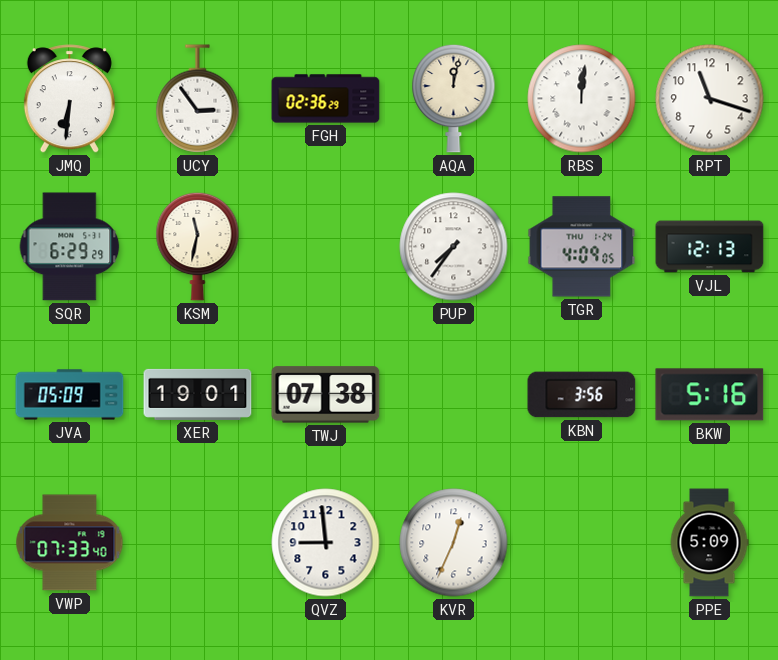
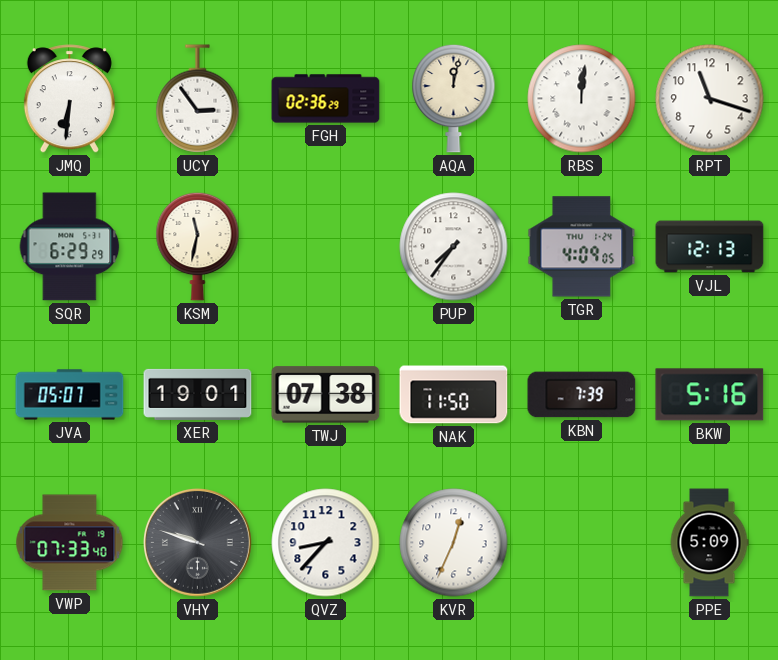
JVA: 05:09 -> 05:07
NAK: none -> 11:50
KBN: 3:56 -> 7:39
VHY: none -> 9:48
QVZ: 8:59 -> 8:37
